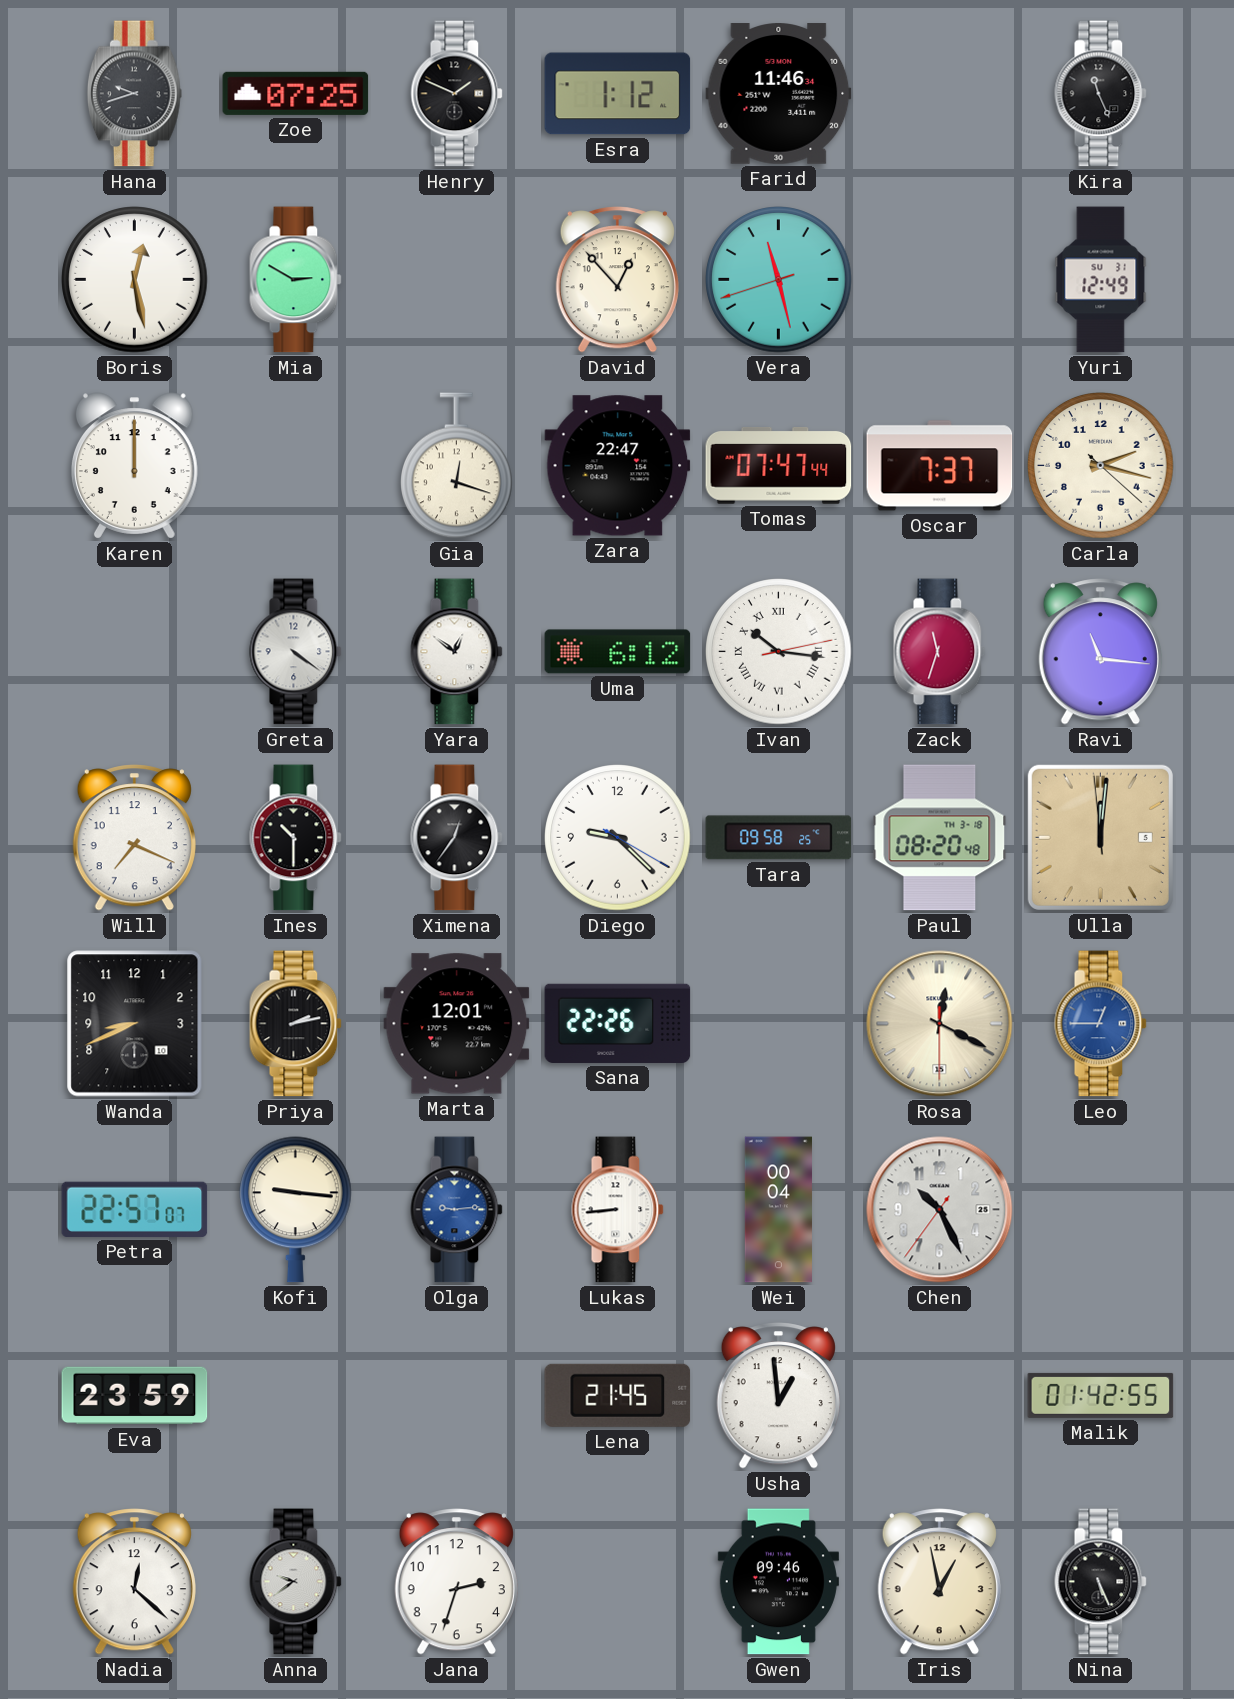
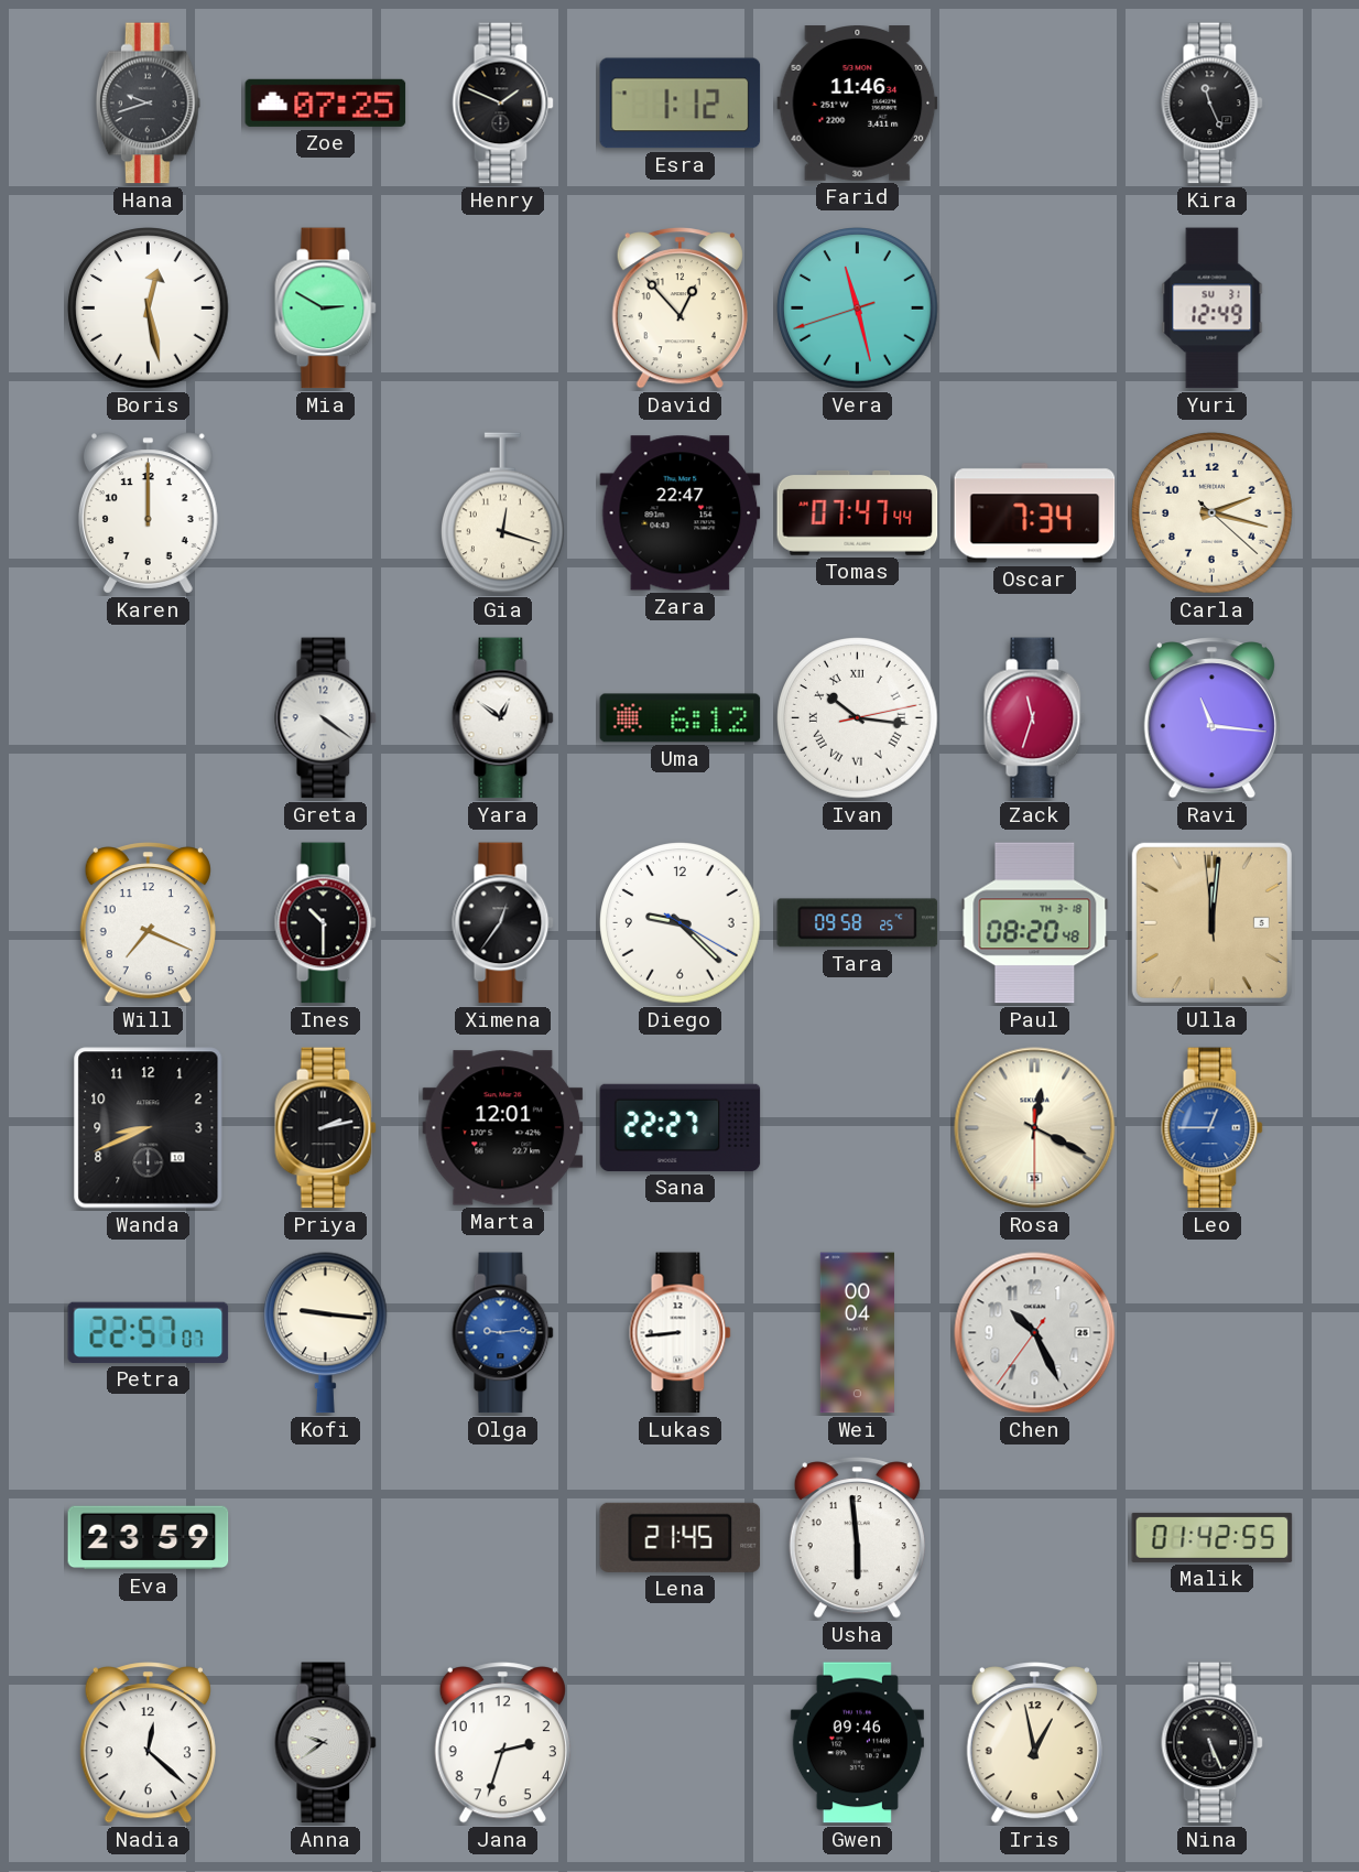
Oscar: 7:37 -> 7:34
Sana: 22:26 -> 22:27
Usha: 12:59 -> 5:59
